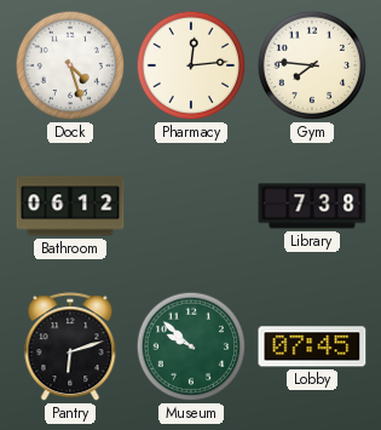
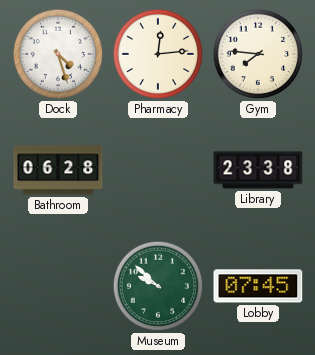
Bathroom: 06:12 -> 06:28
Library: 7:38 -> 23:38
Pantry: 6:12 -> none
